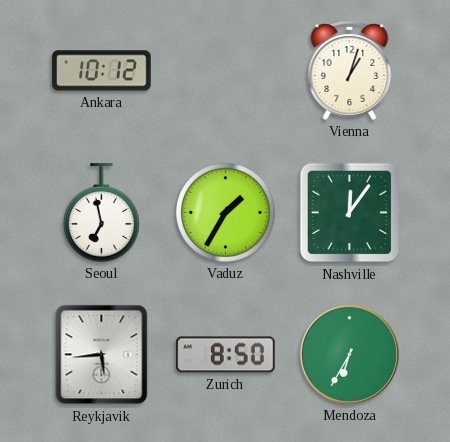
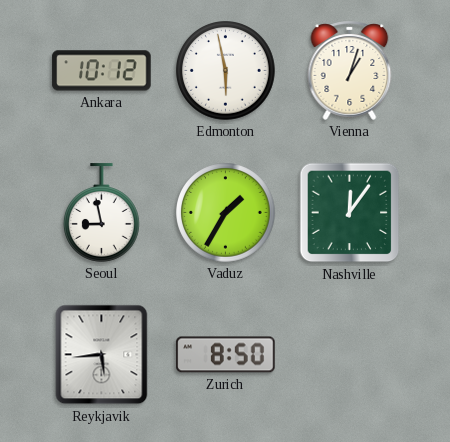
Edmonton: none -> 5:58
Seoul: 6:58 -> 8:58
Mendoza: 6:35 -> none
